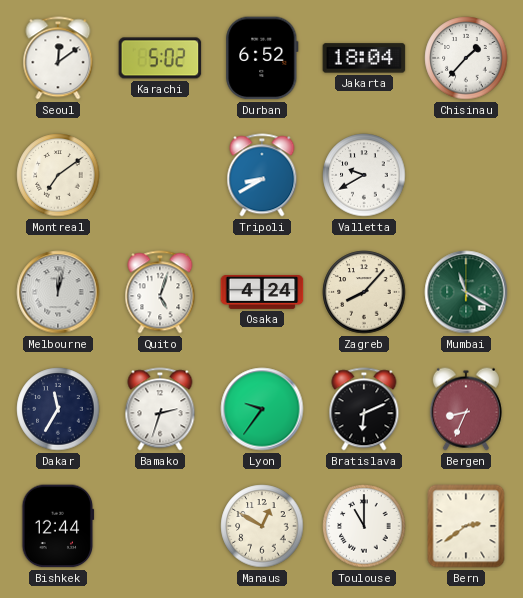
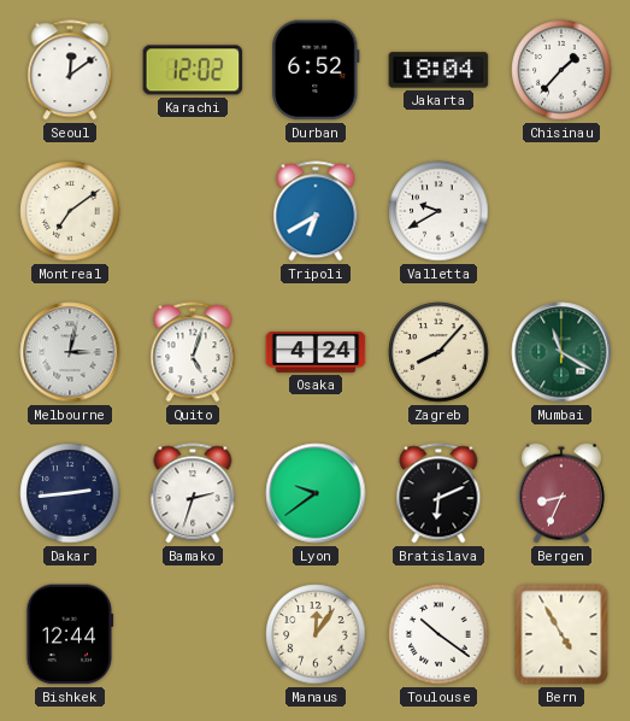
Karachi: 5:02 -> 12:02
Tripoli: 8:40 -> 6:40
Melbourne: 12:02 -> 3:02
Dakar: 11:35 -> 2:44
Lyon: 9:36 -> 9:39
Manaus: 12:50 -> 12:06
Toulouse: 11:00 -> 10:21
Bern: 2:39 -> 4:55
